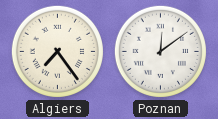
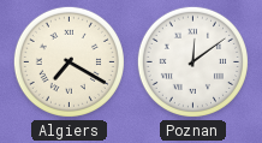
Algiers: 7:24 -> 7:20
